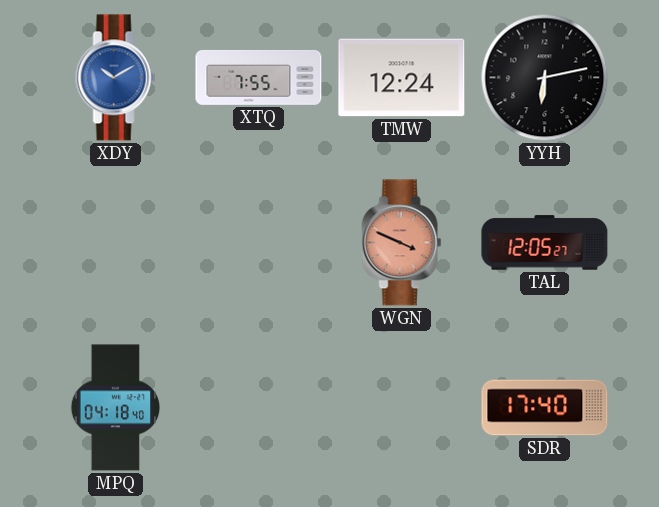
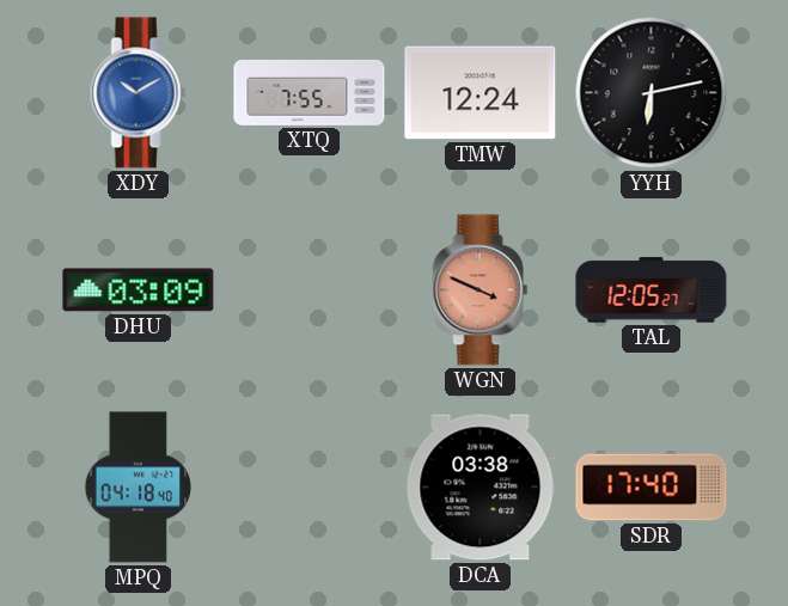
DHU: none -> 03:09
DCA: none -> 03:38
